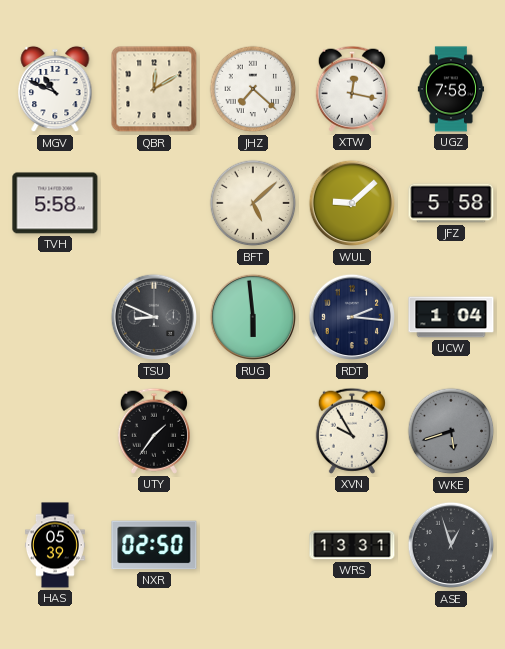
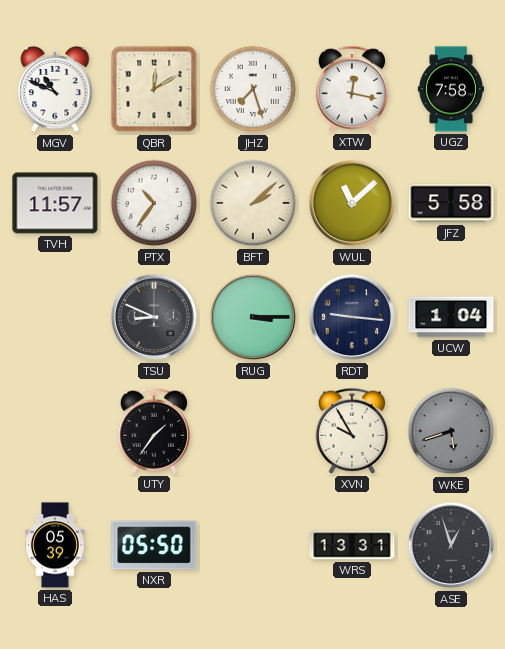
JHZ: 7:22 -> 7:27
TVH: 5:58 -> 11:57
PTX: none -> 10:36
BFT: 5:08 -> 2:08
WUL: 9:08 -> 11:08
RUG: 5:59 -> 3:15
RDT: 2:16 -> 9:16
NXR: 02:50 -> 05:50
